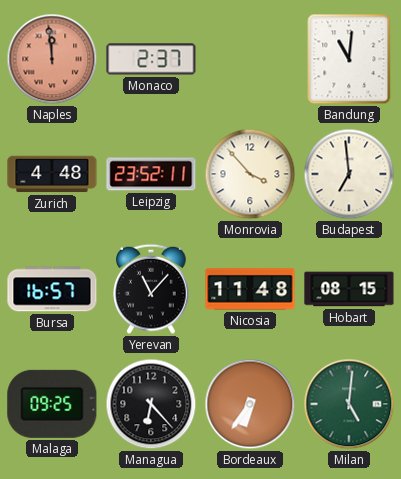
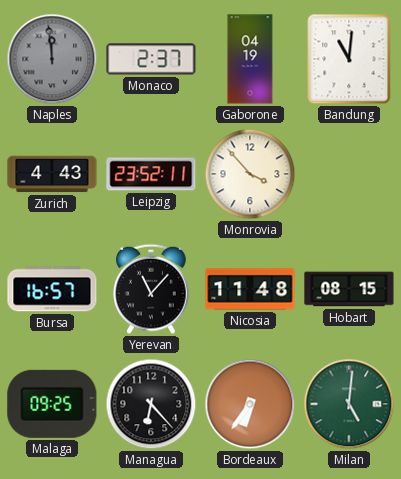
Naples dial: salmon -> grey
Gaborone: none -> 04:19
Zurich: 4:48 -> 4:43
Budapest: 6:59 -> none
